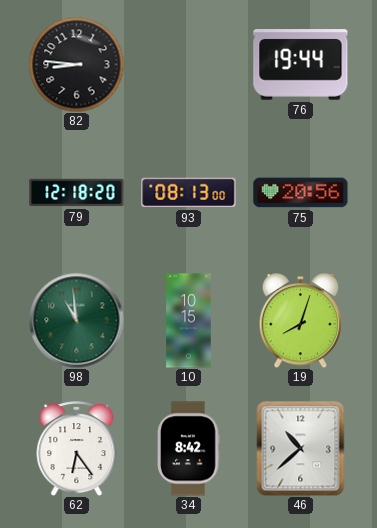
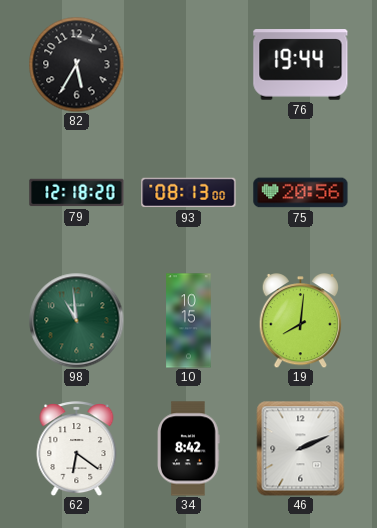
82: 8:46 -> 5:35
19: 8:03 -> 8:01
62: 6:24 -> 6:21
46: 10:38 -> 2:11
